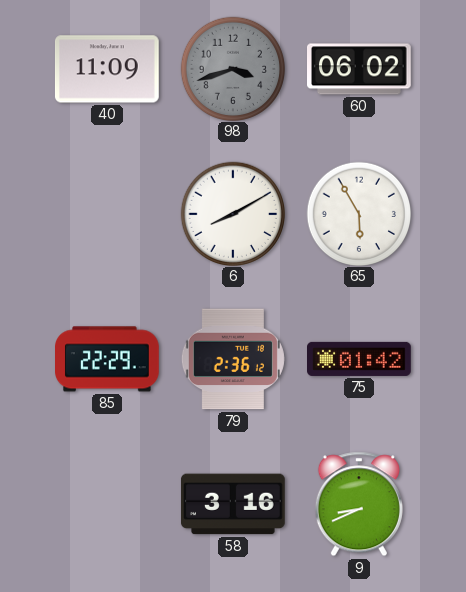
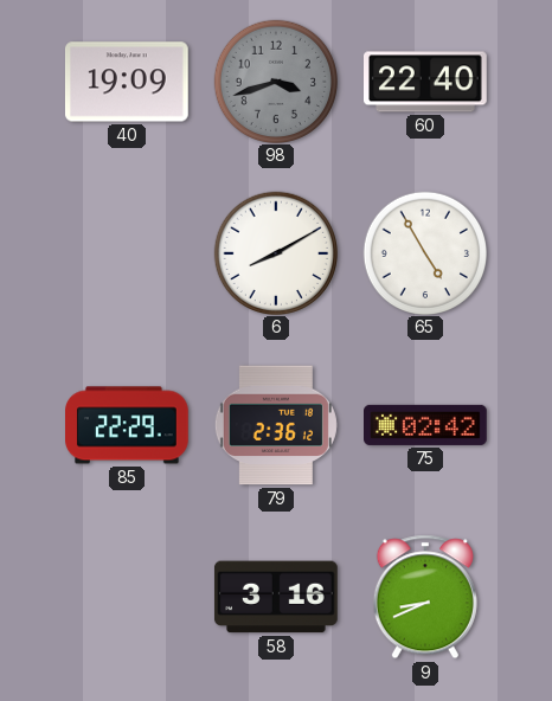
40: 11:09 -> 19:09
60: 06:02 -> 22:40
65: 5:55 -> 4:55
75: 01:42 -> 02:42
